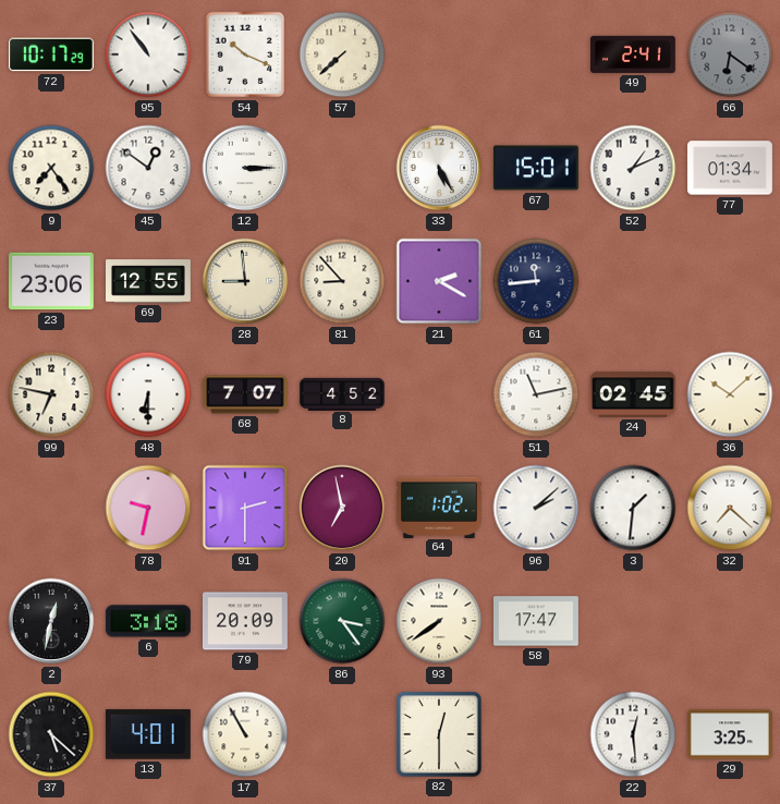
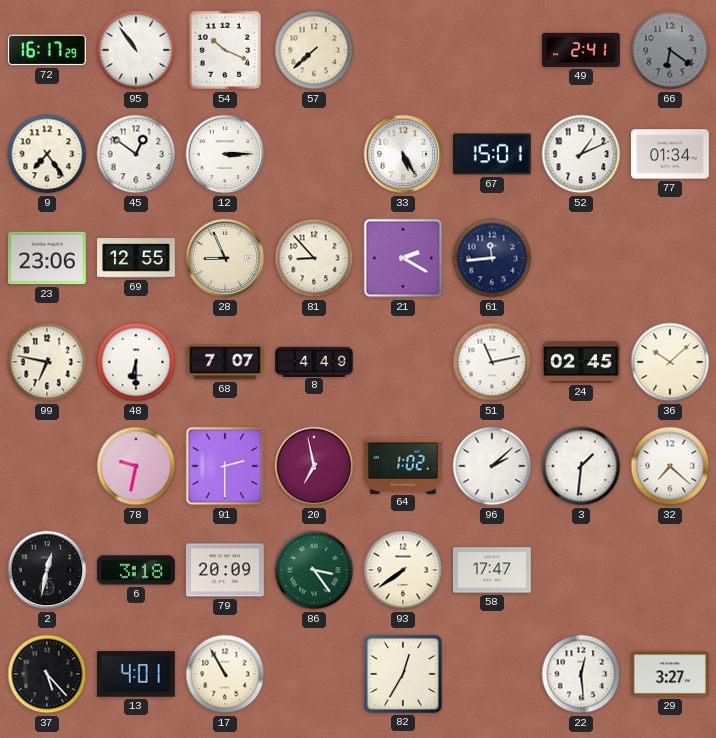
72: 10:17 -> 16:17
28: 8:59 -> 8:56
8: 4:52 -> 4:49
37: 5:22 -> 5:23
82: 12:30 -> 12:35
29: 3:25 -> 3:27
